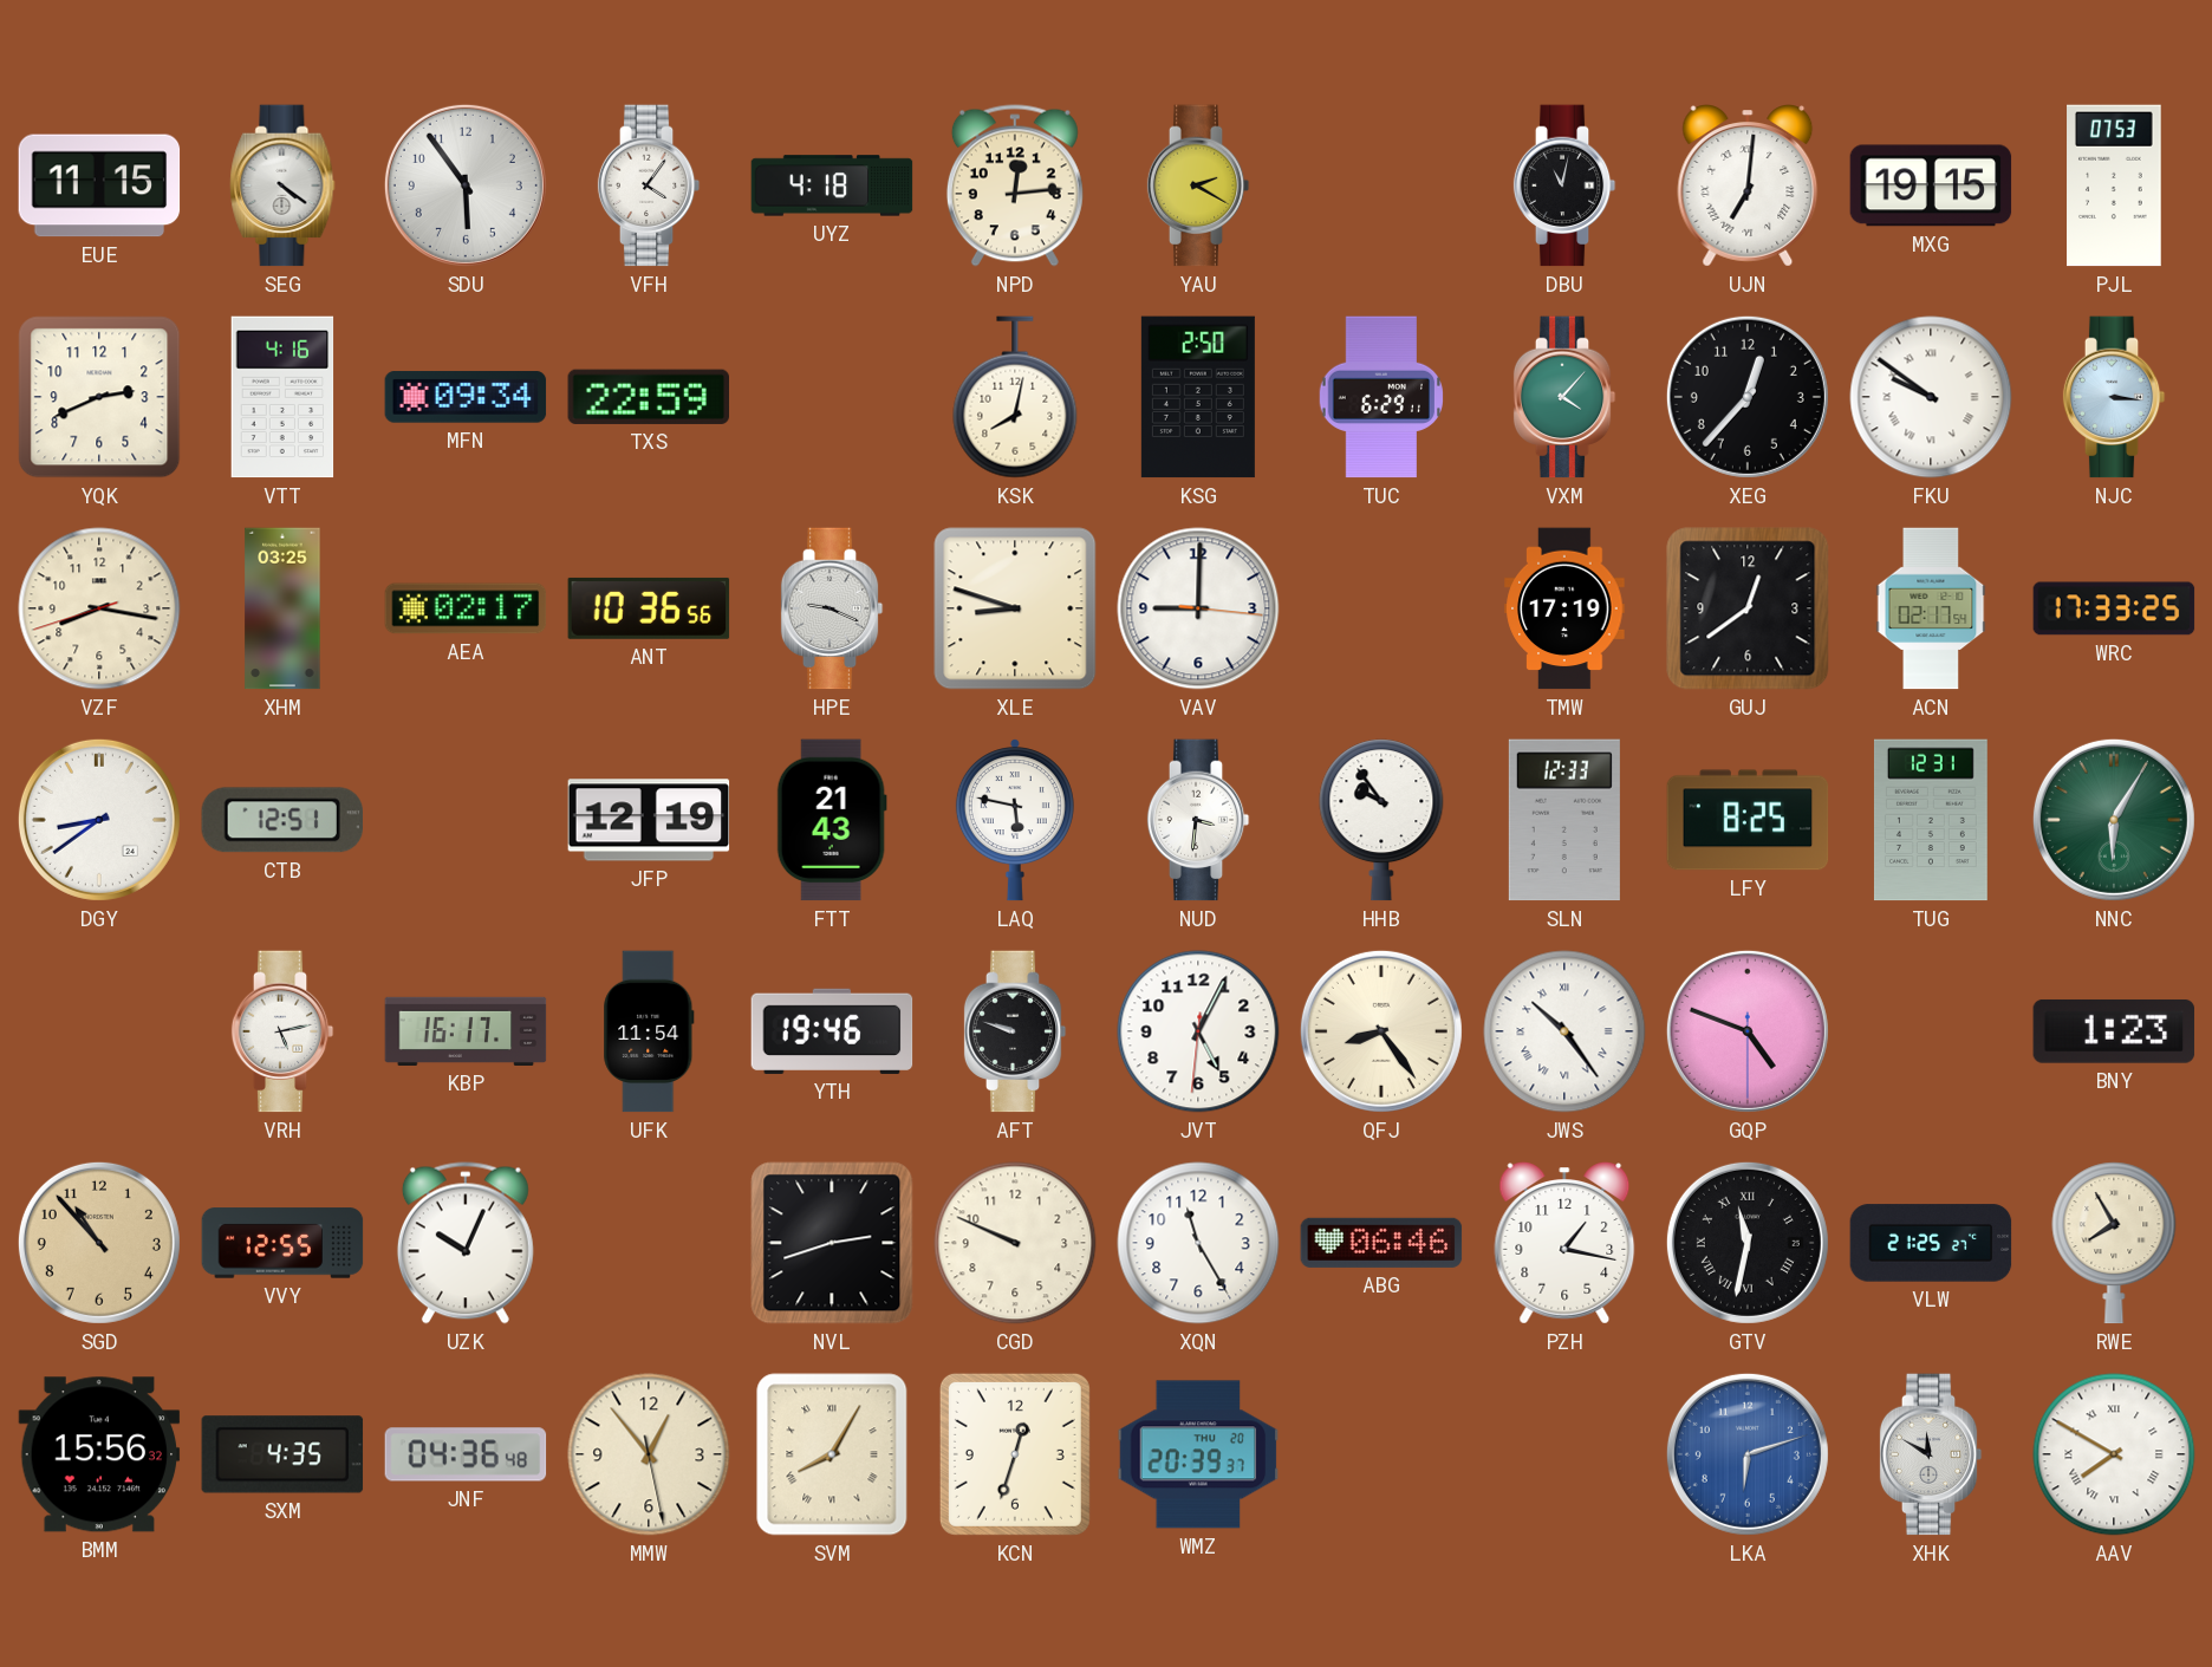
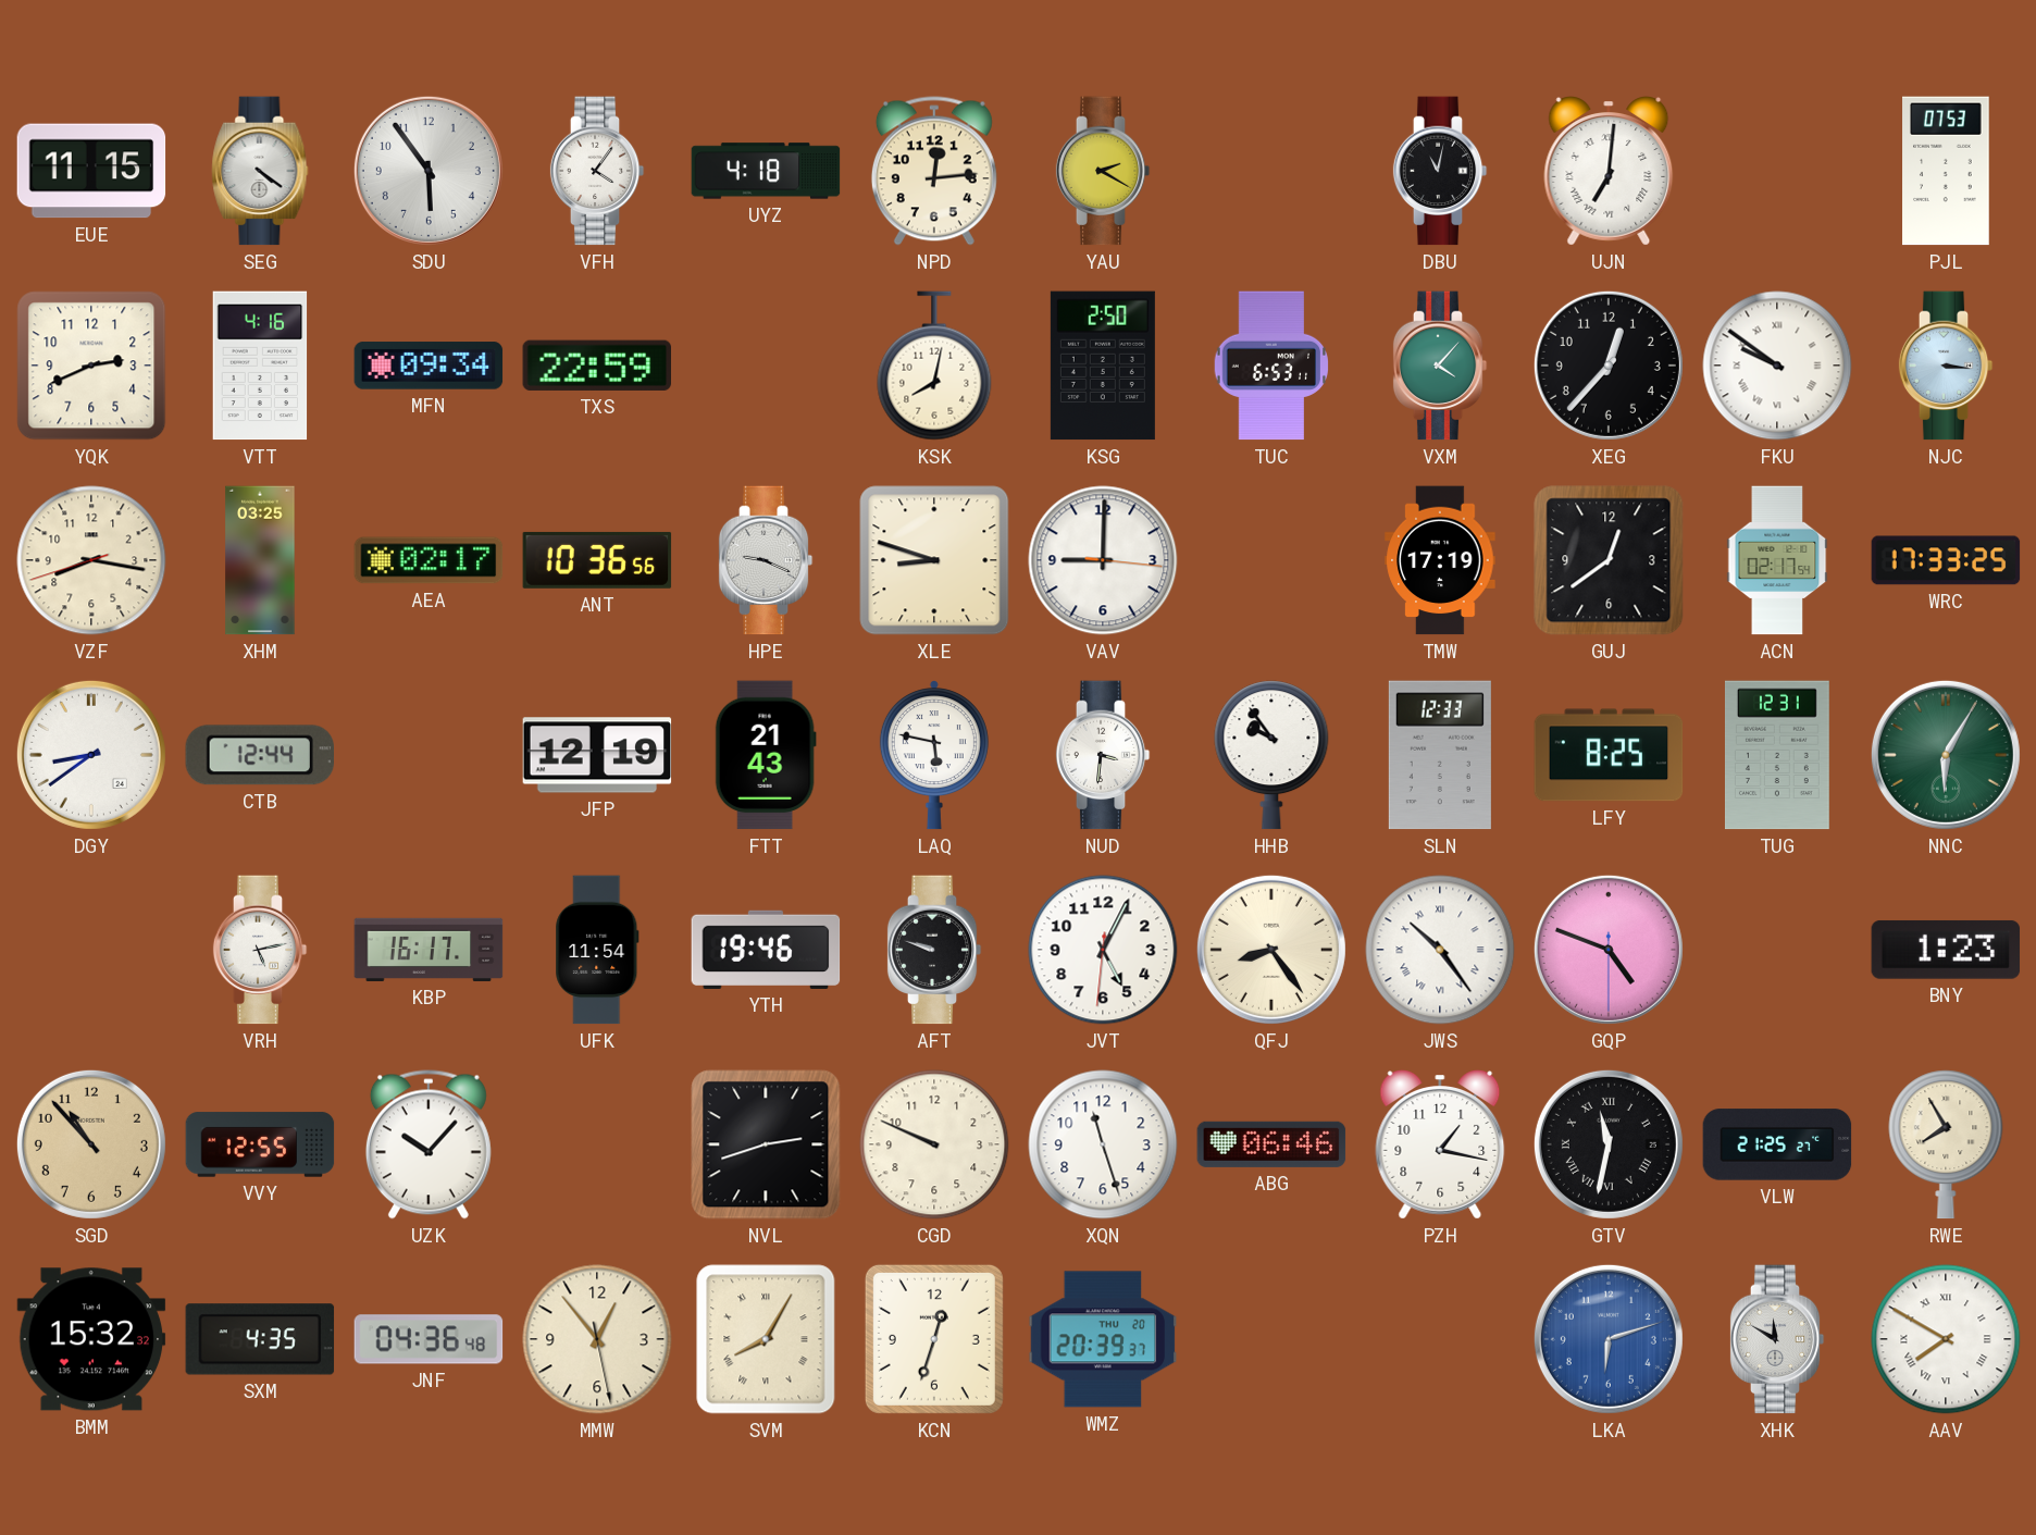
MXG: 19:15 -> none
TUC: 6:29 -> 6:53
CTB: 12:51 -> 12:44
UZK: 10:04 -> 10:07
XQN: 11:25 -> 11:27
BMM: 15:56 -> 15:32
